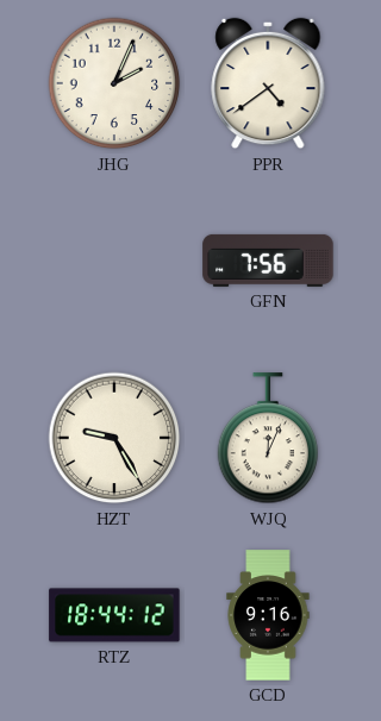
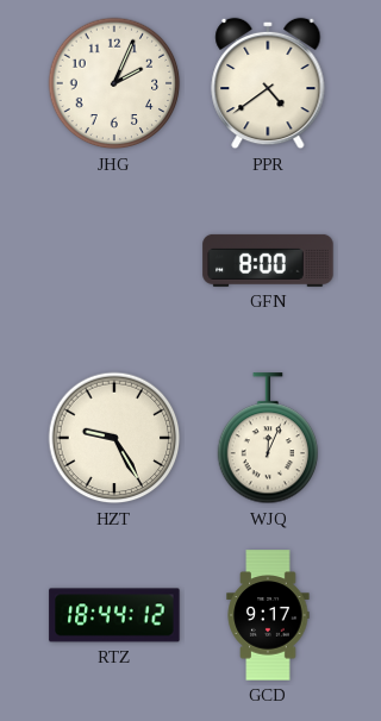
GFN: 7:56 -> 8:00
GCD: 9:16 -> 9:17
